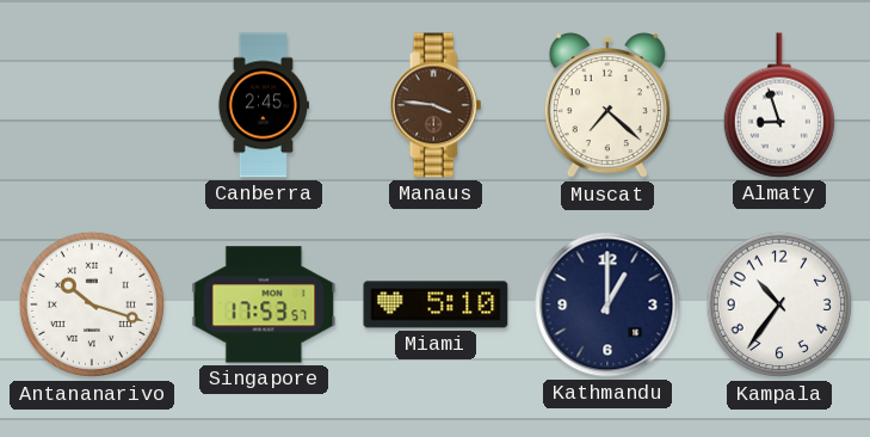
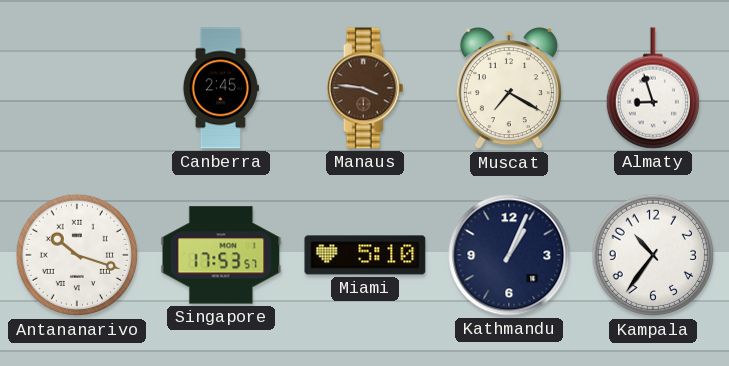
Muscat: 7:22 -> 7:20
Kathmandu: 1:00 -> 1:04
